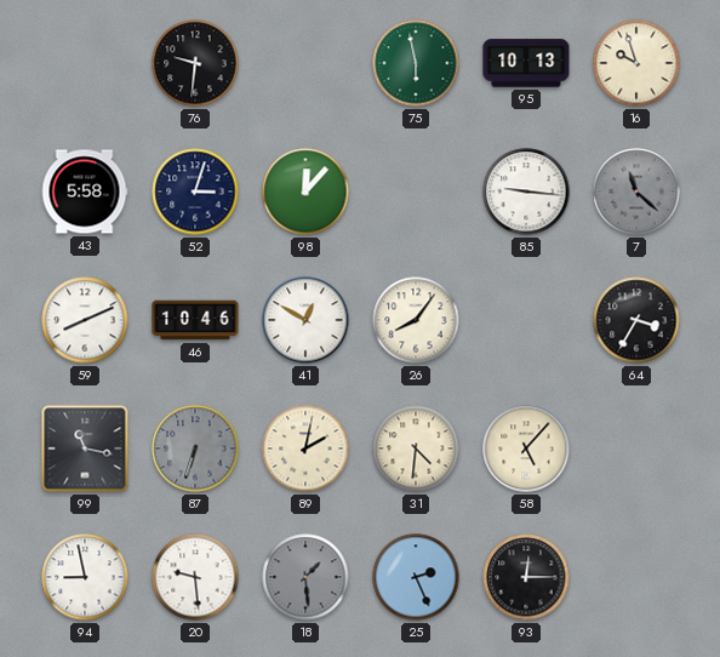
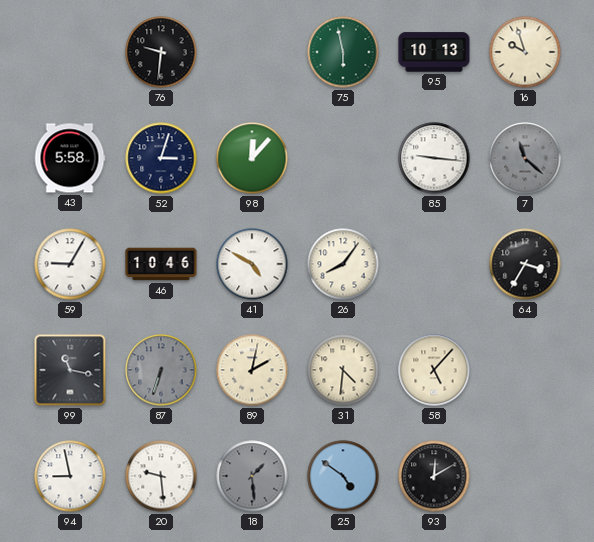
59: 8:11 -> 9:05
41: 12:50 -> 4:50
25: 2:26 -> 4:51
93: 12:15 -> 12:10
